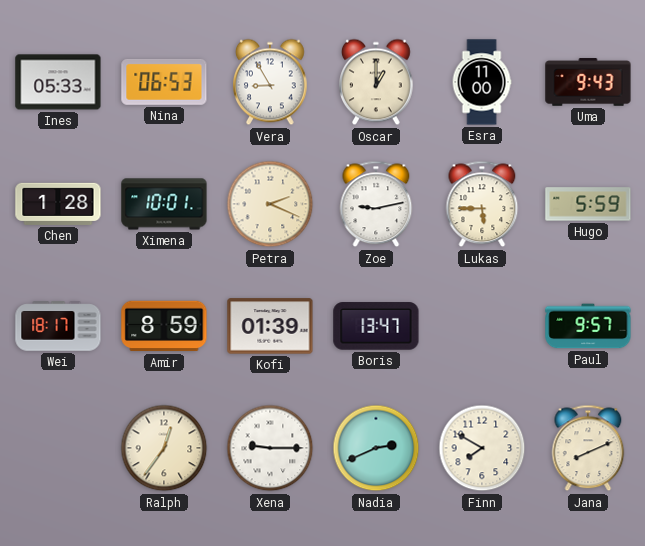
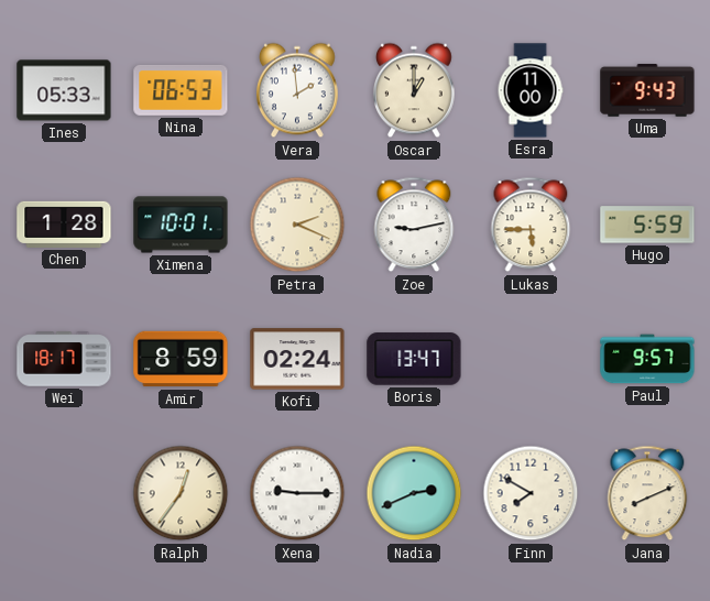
Vera: 8:55 -> 1:59
Kofi: 01:39 -> 02:24
